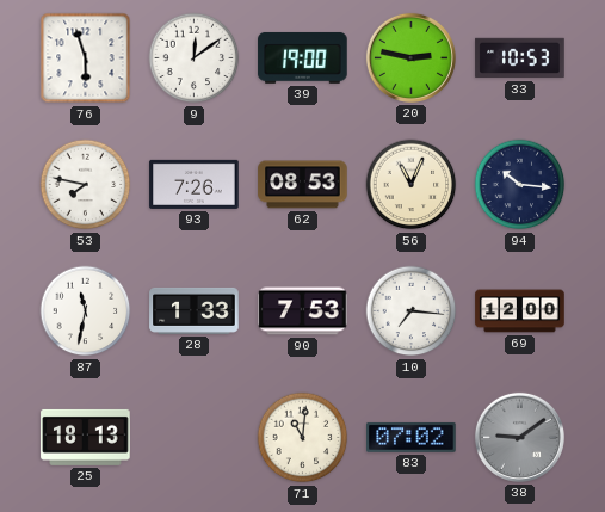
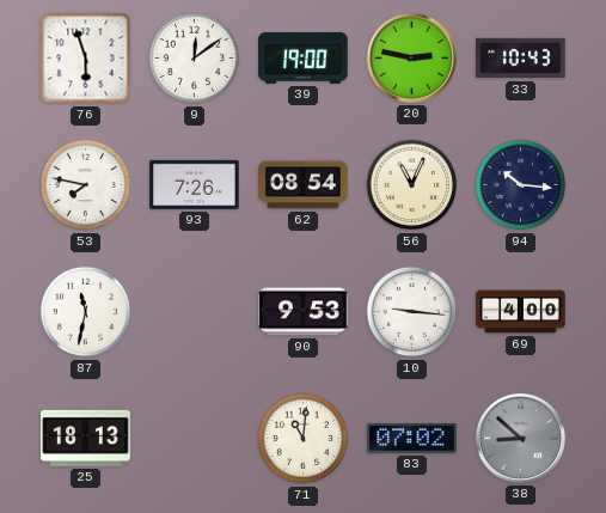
33: 10:53 -> 10:43
62: 08:53 -> 08:54
28: 1:33 -> none
90: 7:53 -> 9:53
10: 7:16 -> 9:16
69: 12:00 -> 4:00
38: 9:09 -> 8:52
